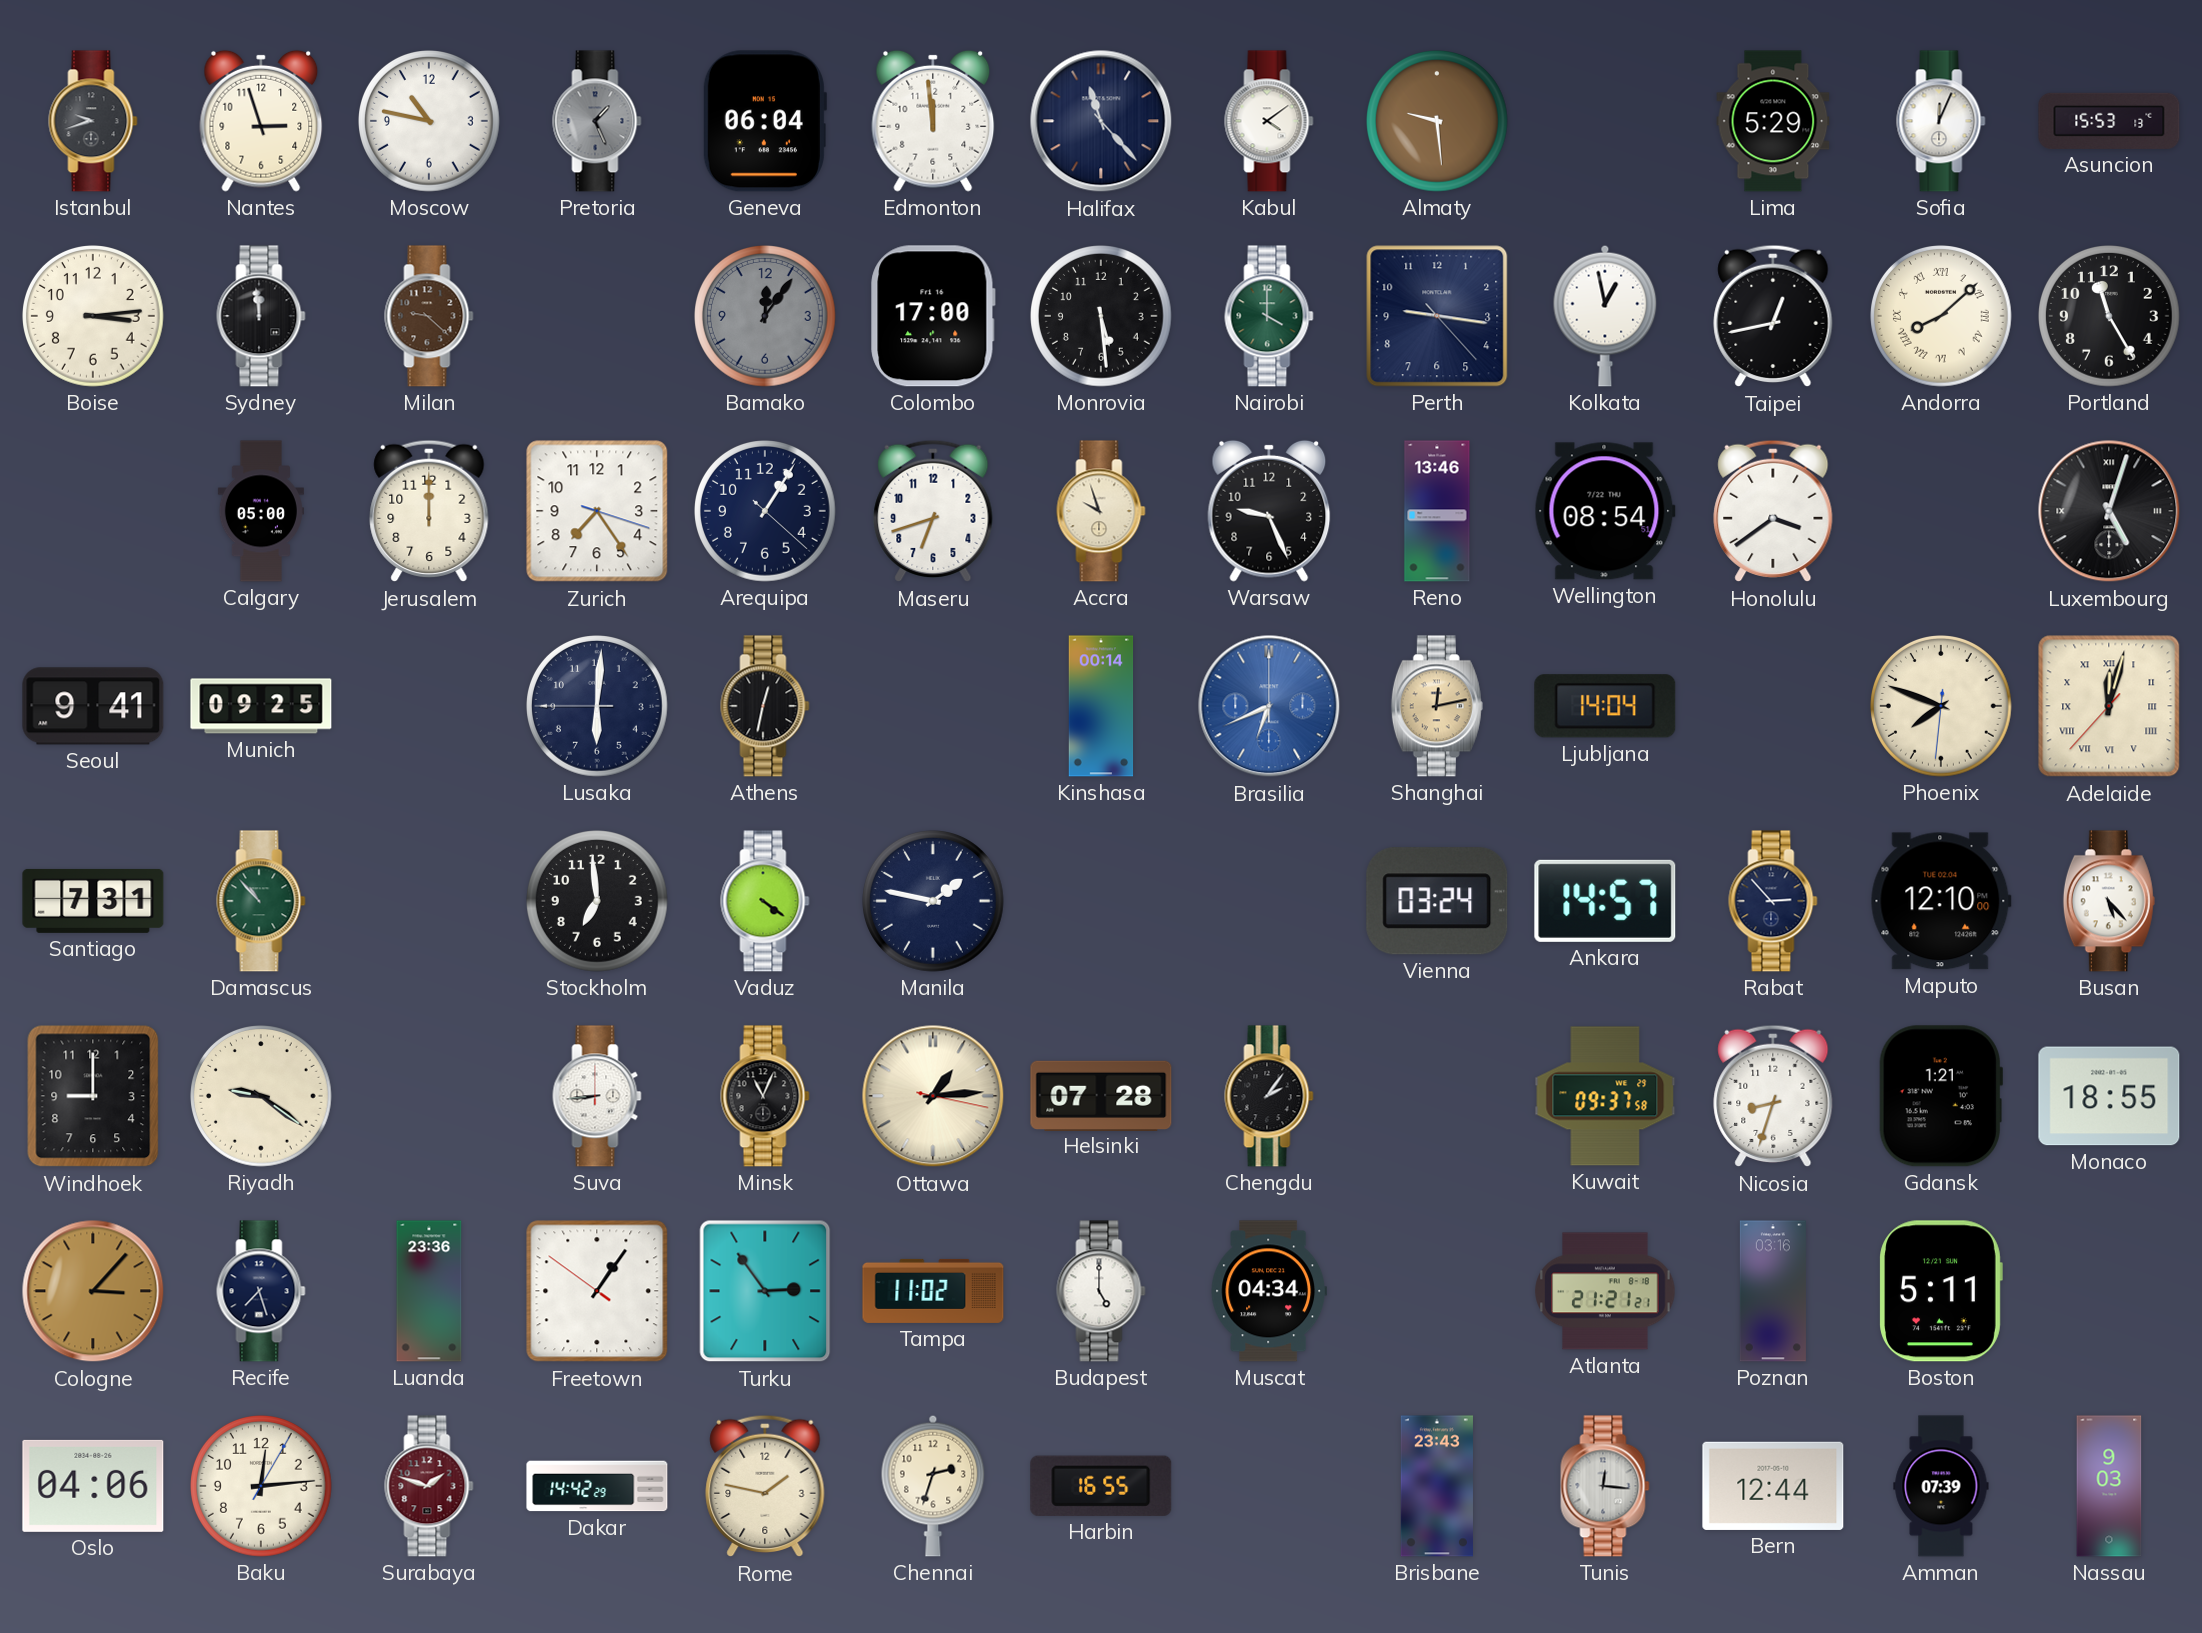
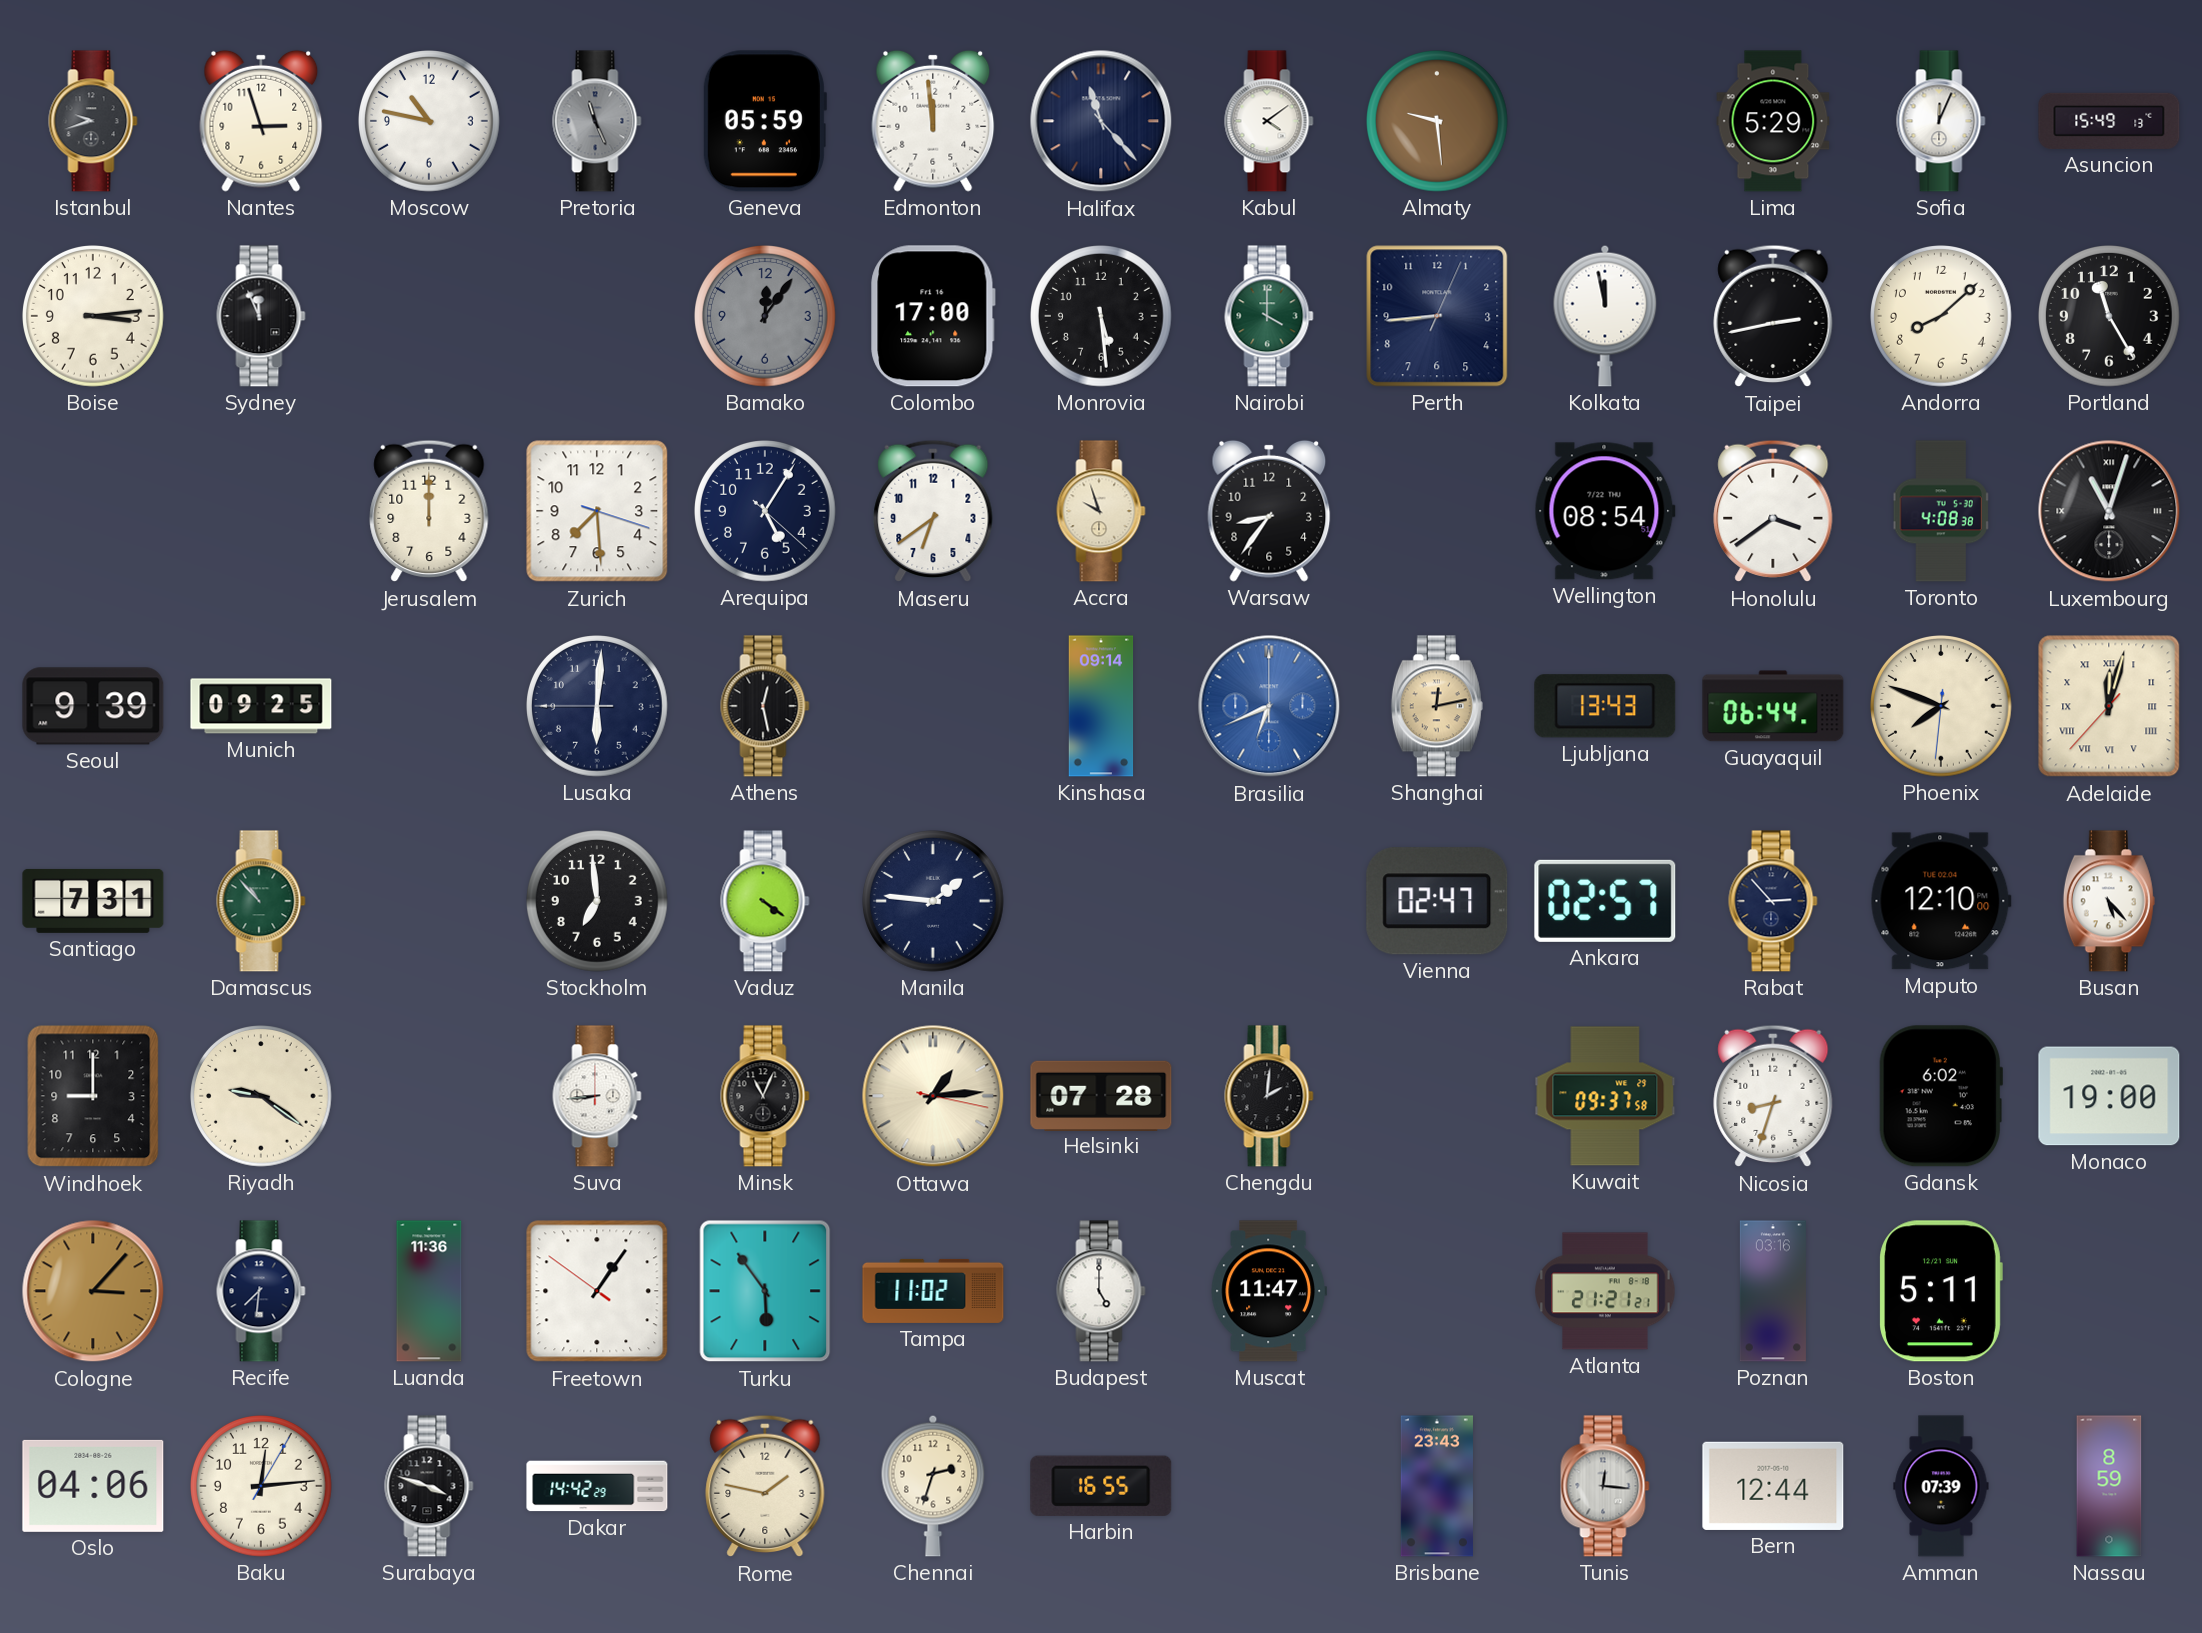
Pretoria: 1:26 -> 11:26
Geneva: 06:04 -> 05:59
Asuncion: 15:53 -> 15:49
Sydney: 11:59 -> 11:56
Milan: 9:22 -> none
Perth: 9:16 -> 8:44
Kolkata: 12:58 -> 11:58
Taipei: 12:43 -> 2:43
Andorra numerals: Roman -> Arabic
Calgary: 05:00 -> none
Zurich: 7:24 -> 7:29
Arequipa: 1:05 -> 5:05
Maseru: 6:42 -> 6:39
Warsaw: 9:26 -> 8:36
Reno: 13:46 -> none
Toronto: none -> 4:08
Luxembourg: 5:03 -> 11:03
Seoul: 9:41 -> 9:39
Athens: 12:32 -> 12:28
Kinshasa: 00:14 -> 09:14
Ljubljana: 14:04 -> 13:43
Guayaquil: none -> 06:44
Manila: 1:47 -> 1:46
Vienna: 03:24 -> 02:47
Ankara: 14:57 -> 02:57
Chengdu: 2:06 -> 2:01
Gdansk: 1:21 -> 6:02
Monaco: 18:55 -> 19:00
Recife: 7:27 -> 7:31
Luanda: 23:36 -> 11:36
Turku: 2:54 -> 5:54
Muscat: 04:34 -> 11:47
Surabaya: 1:48 -> 3:48
Surabaya dial: burgundy -> black
Nassau: 9:03 -> 8:59
